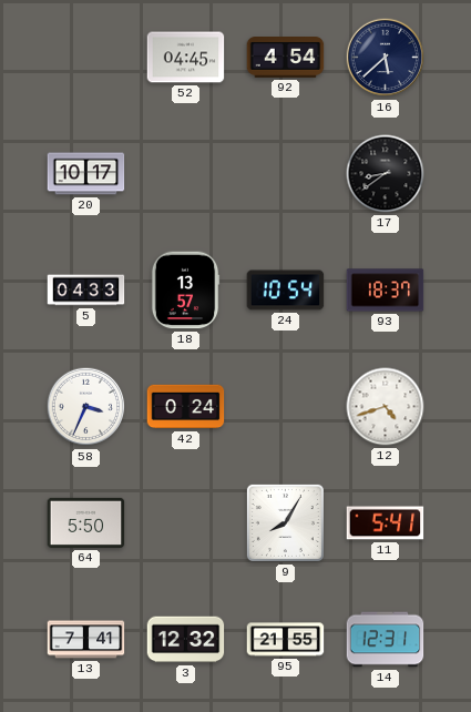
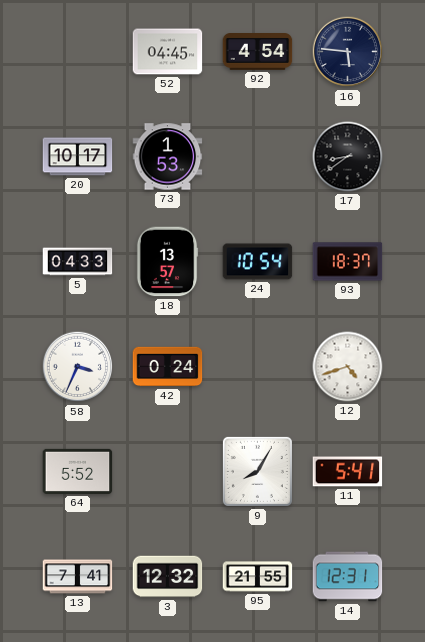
16: 5:38 -> 5:46
73: none -> 1:53
64: 5:50 -> 5:52
